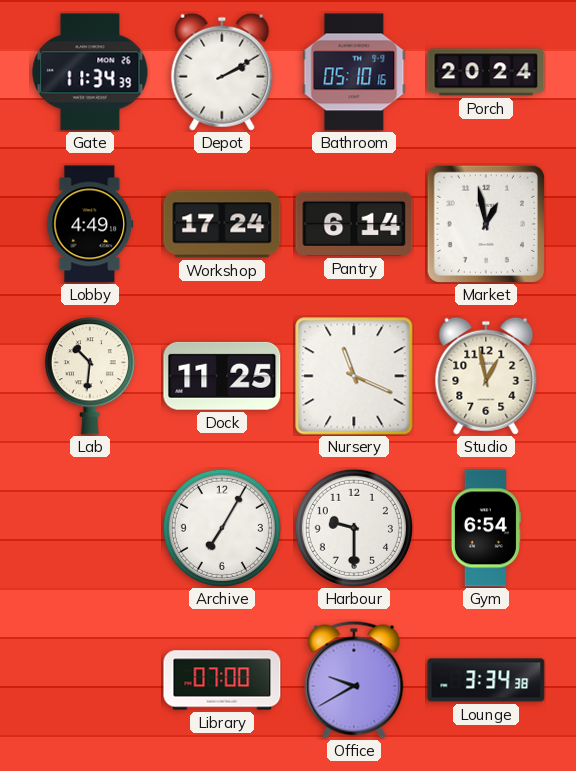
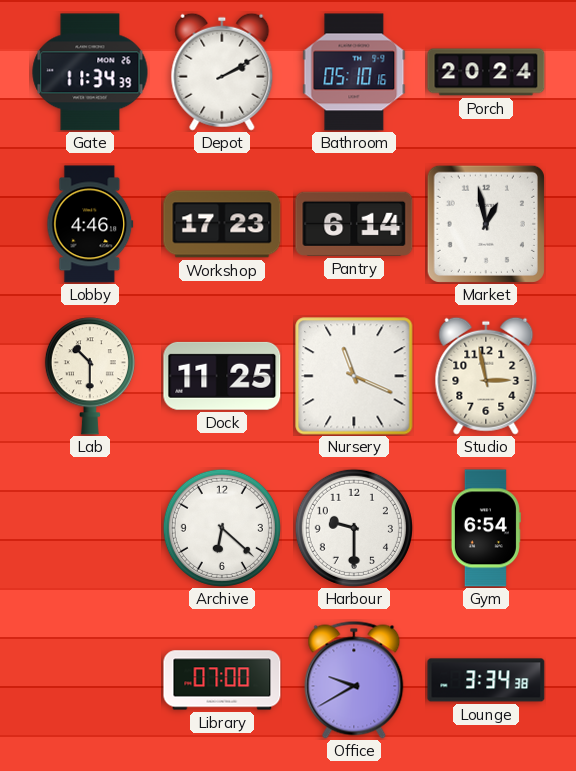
Lobby: 4:49 -> 4:46
Workshop: 17:24 -> 17:23
Lab: 10:31 -> 10:30
Studio: 12:58 -> 2:58
Archive: 7:05 -> 6:22
